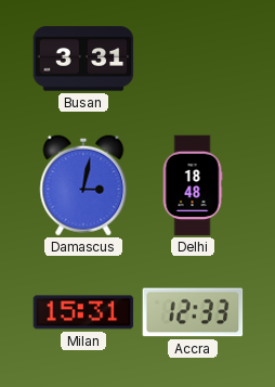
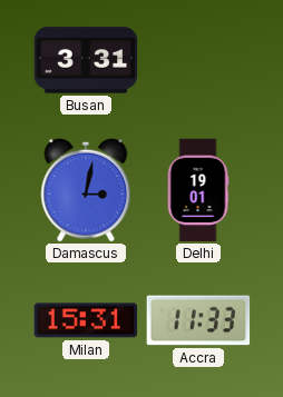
Delhi: 18:48 -> 19:01
Accra: 12:33 -> 11:33
